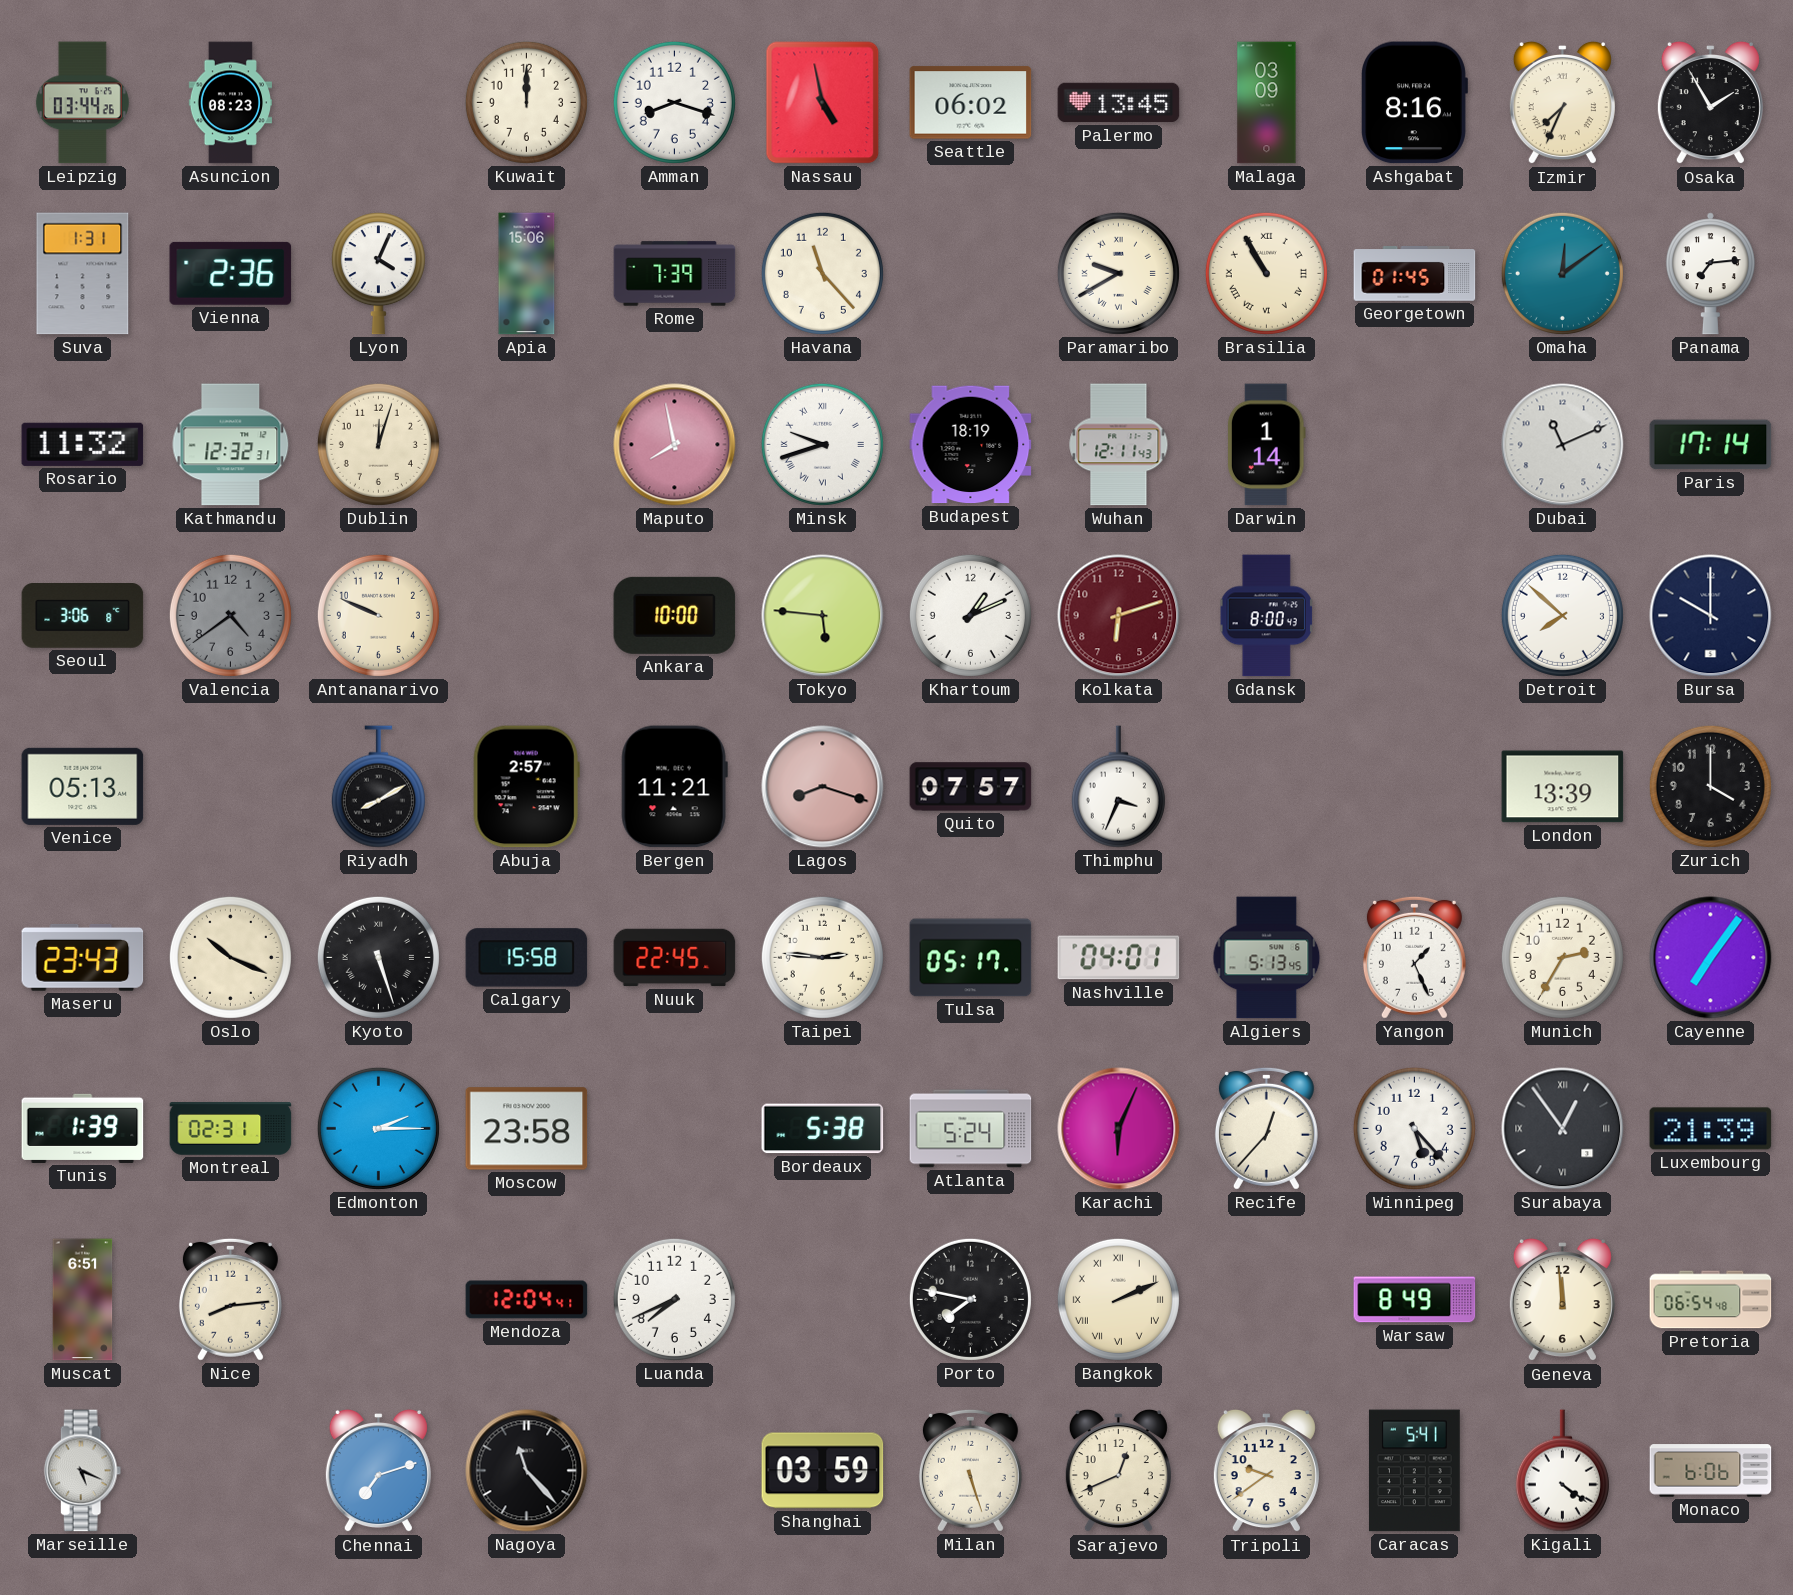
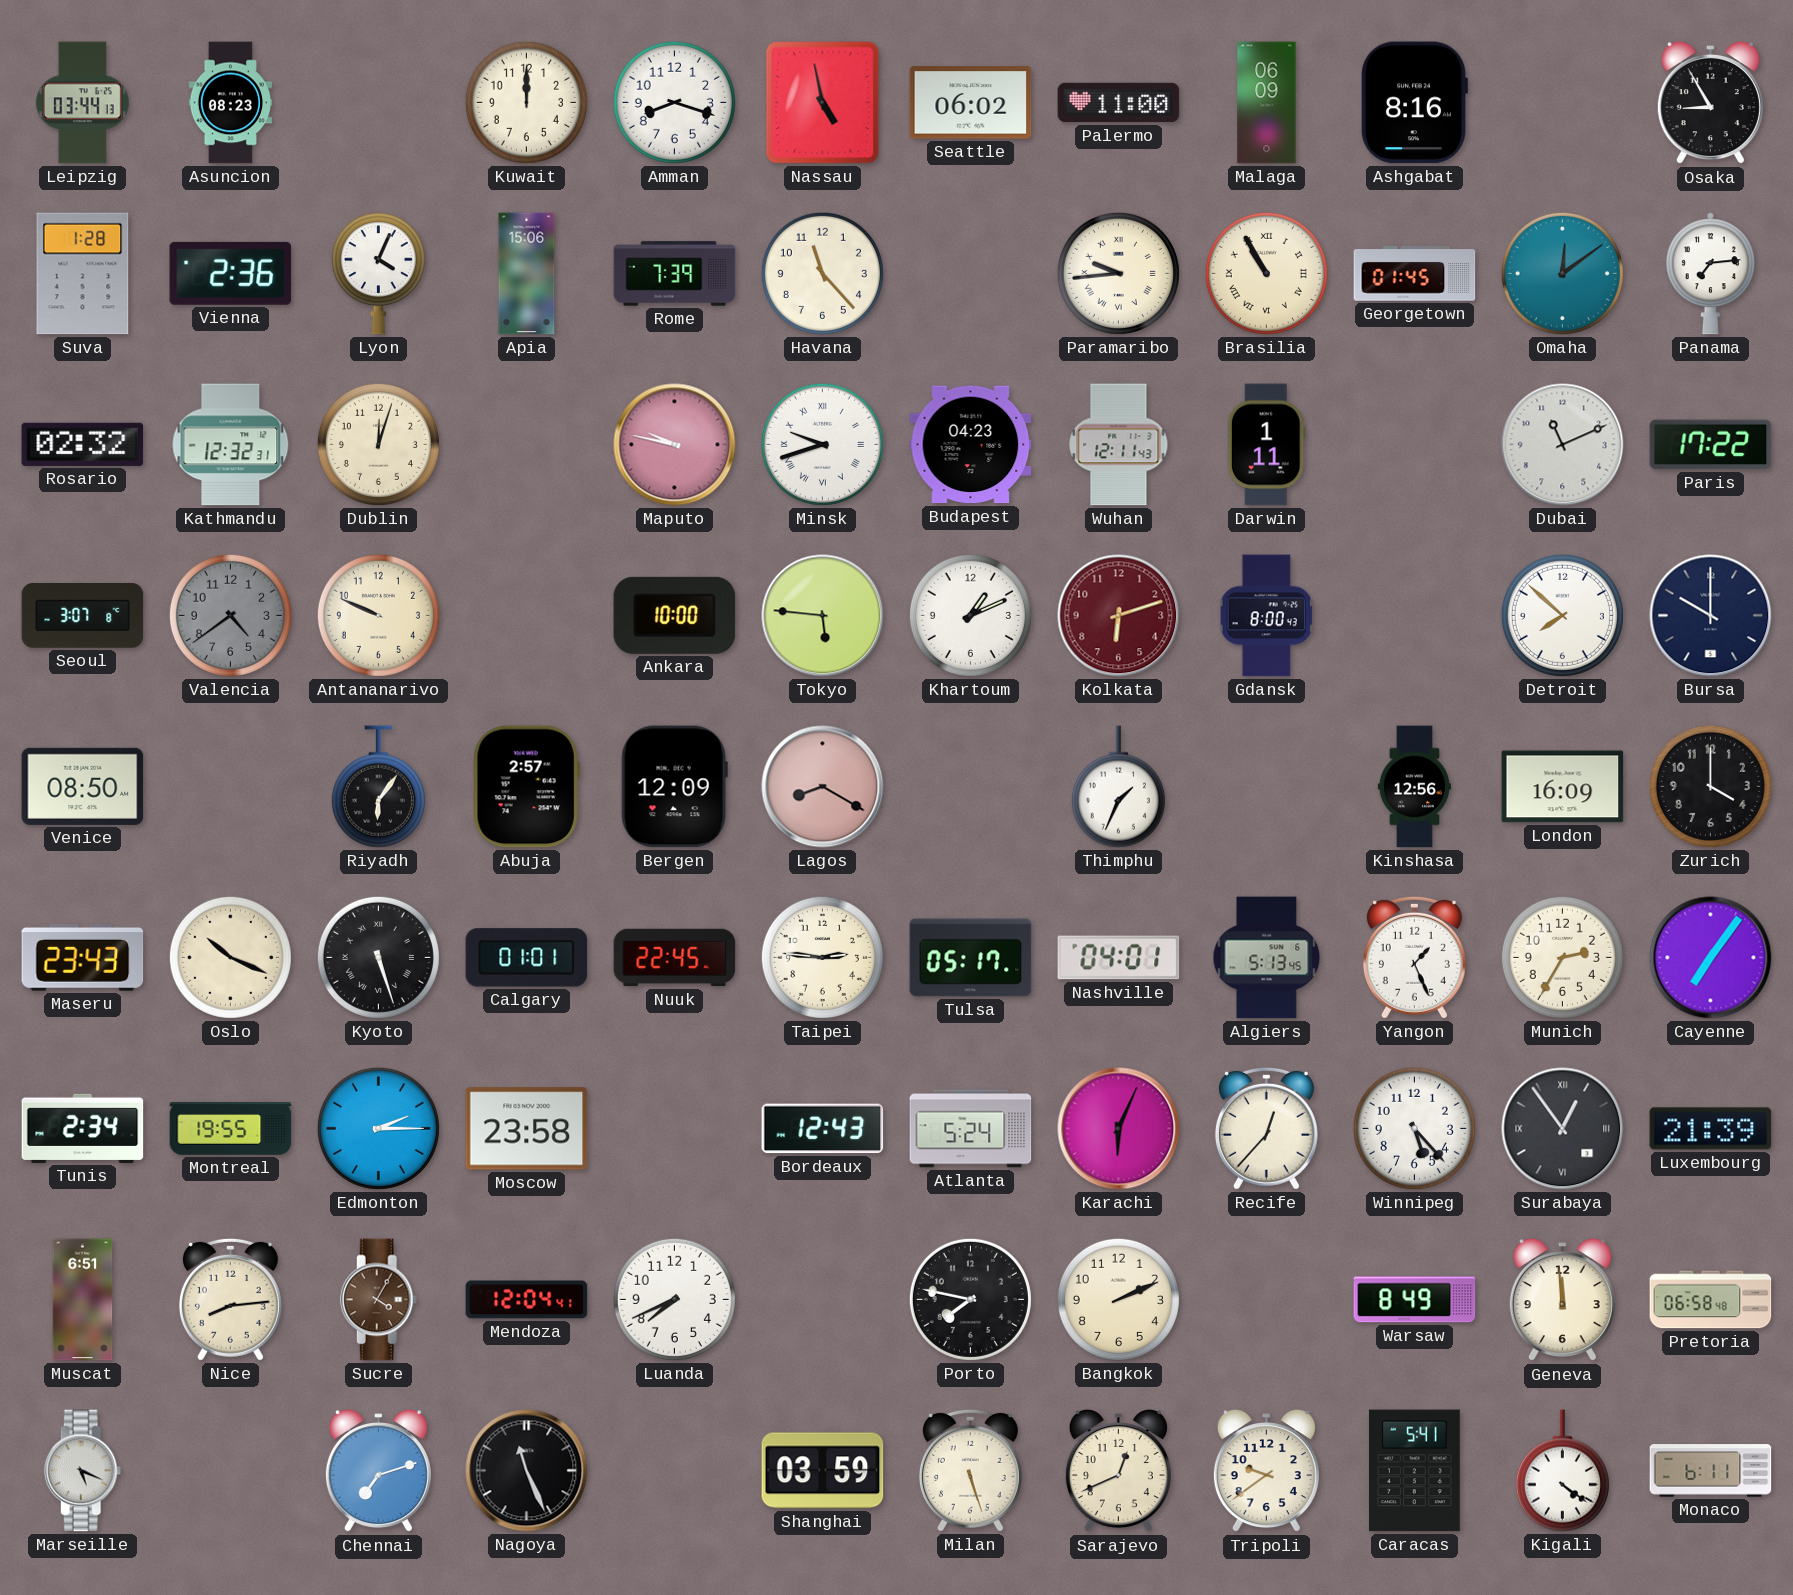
Leipzig: 03:44:26 -> 03:44:13
Palermo: 13:45 -> 11:00
Malaga: 03:09 -> 06:09
Izmir: 7:34 -> none
Osaka: 1:55 -> 8:55
Suva: 1:31 -> 1:28
Paramaribo: 9:40 -> 9:44
Rosario: 11:32 -> 02:32
Maputo: 7:58 -> 9:47
Budapest: 18:19 -> 04:23
Darwin: 1:14 -> 1:11
Paris: 17:14 -> 17:22
Seoul: 3:06 -> 3:07
Venice: 05:13 -> 08:50
Riyadh: 8:10 -> 6:06
Bergen: 11:21 -> 12:09
Lagos: 8:18 -> 8:20
Quito: 07:57 -> none
Thimphu: 3:34 -> 1:34
Kinshasa: none -> 12:56
London: 13:39 -> 16:09
Calgary: 15:58 -> 01:01
Tunis: 1:39 -> 2:34
Montreal: 02:31 -> 19:55
Bordeaux: 5:38 -> 12:43
Sucre: none -> 4:05
Bangkok numerals: Roman -> Arabic
Pretoria: 06:54 -> 06:58
Nagoya: 11:23 -> 11:26
Monaco: 6:06 -> 6:11
